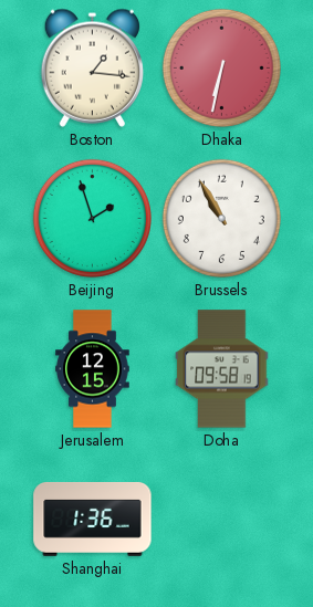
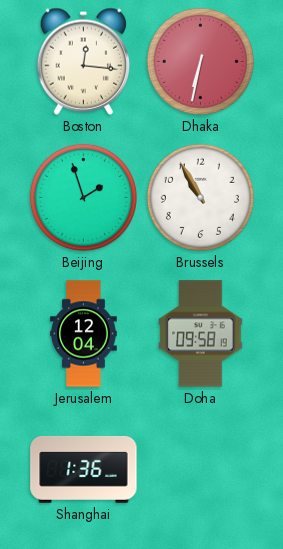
Boston: 1:16 -> 12:16
Jerusalem: 12:15 -> 12:04
